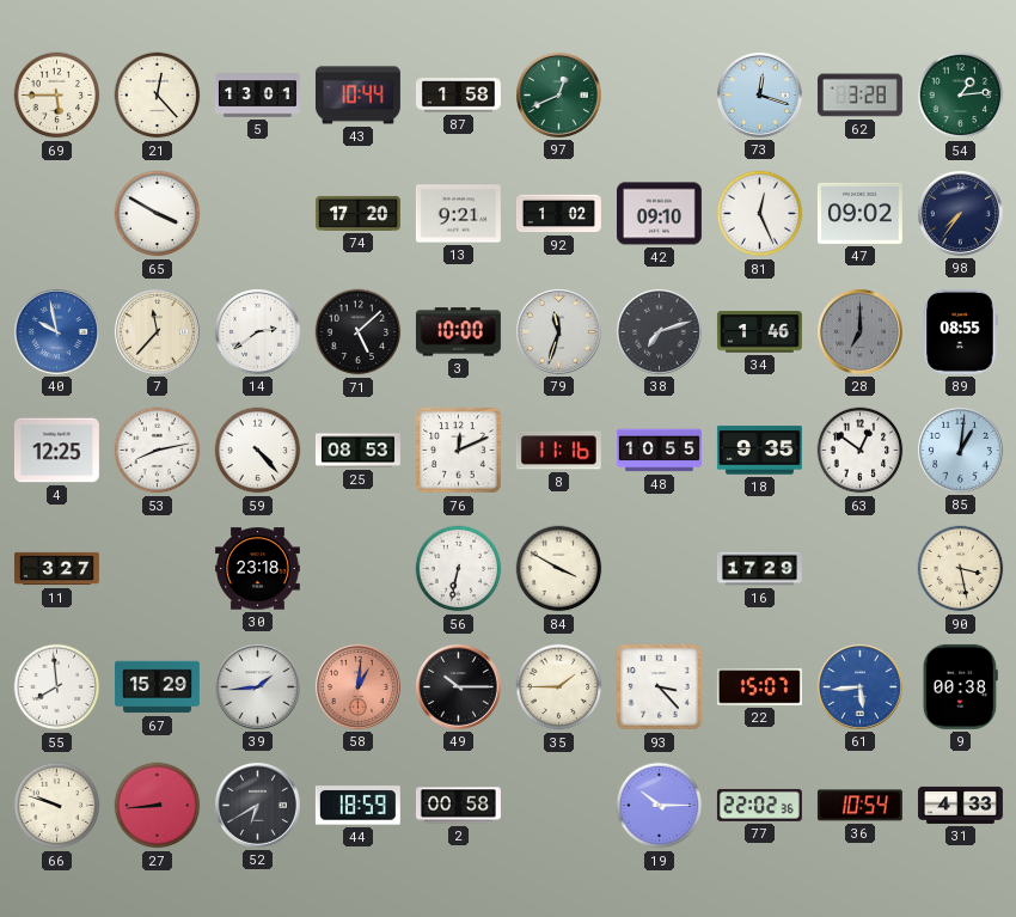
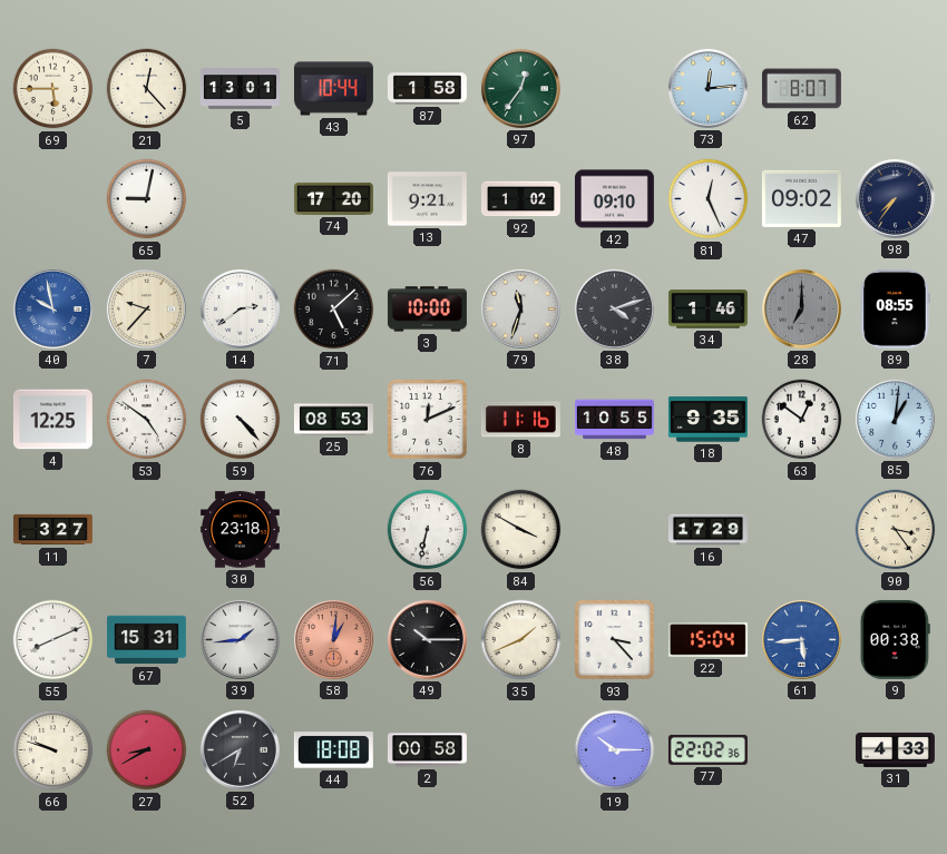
97: 12:41 -> 12:36
73: 12:18 -> 12:14
62: 3:28 -> 8:07
54: 1:14 -> none
65: 3:50 -> 9:02
7: 11:37 -> 9:37
38: 7:12 -> 4:12
53: 8:13 -> 4:51
90: 3:28 -> 3:24
55: 7:59 -> 8:11
67: 15:29 -> 15:31
35: 1:45 -> 1:41
22: 15:07 -> 15:04
27: 8:44 -> 8:40
44: 18:59 -> 18:08
36: 10:54 -> none
